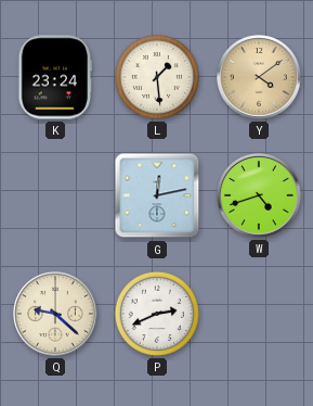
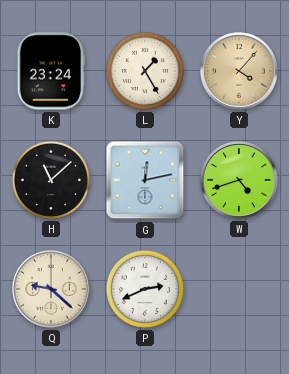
L: 1:29 -> 1:25
Y: 4:09 -> 4:07
H: none -> 11:08
